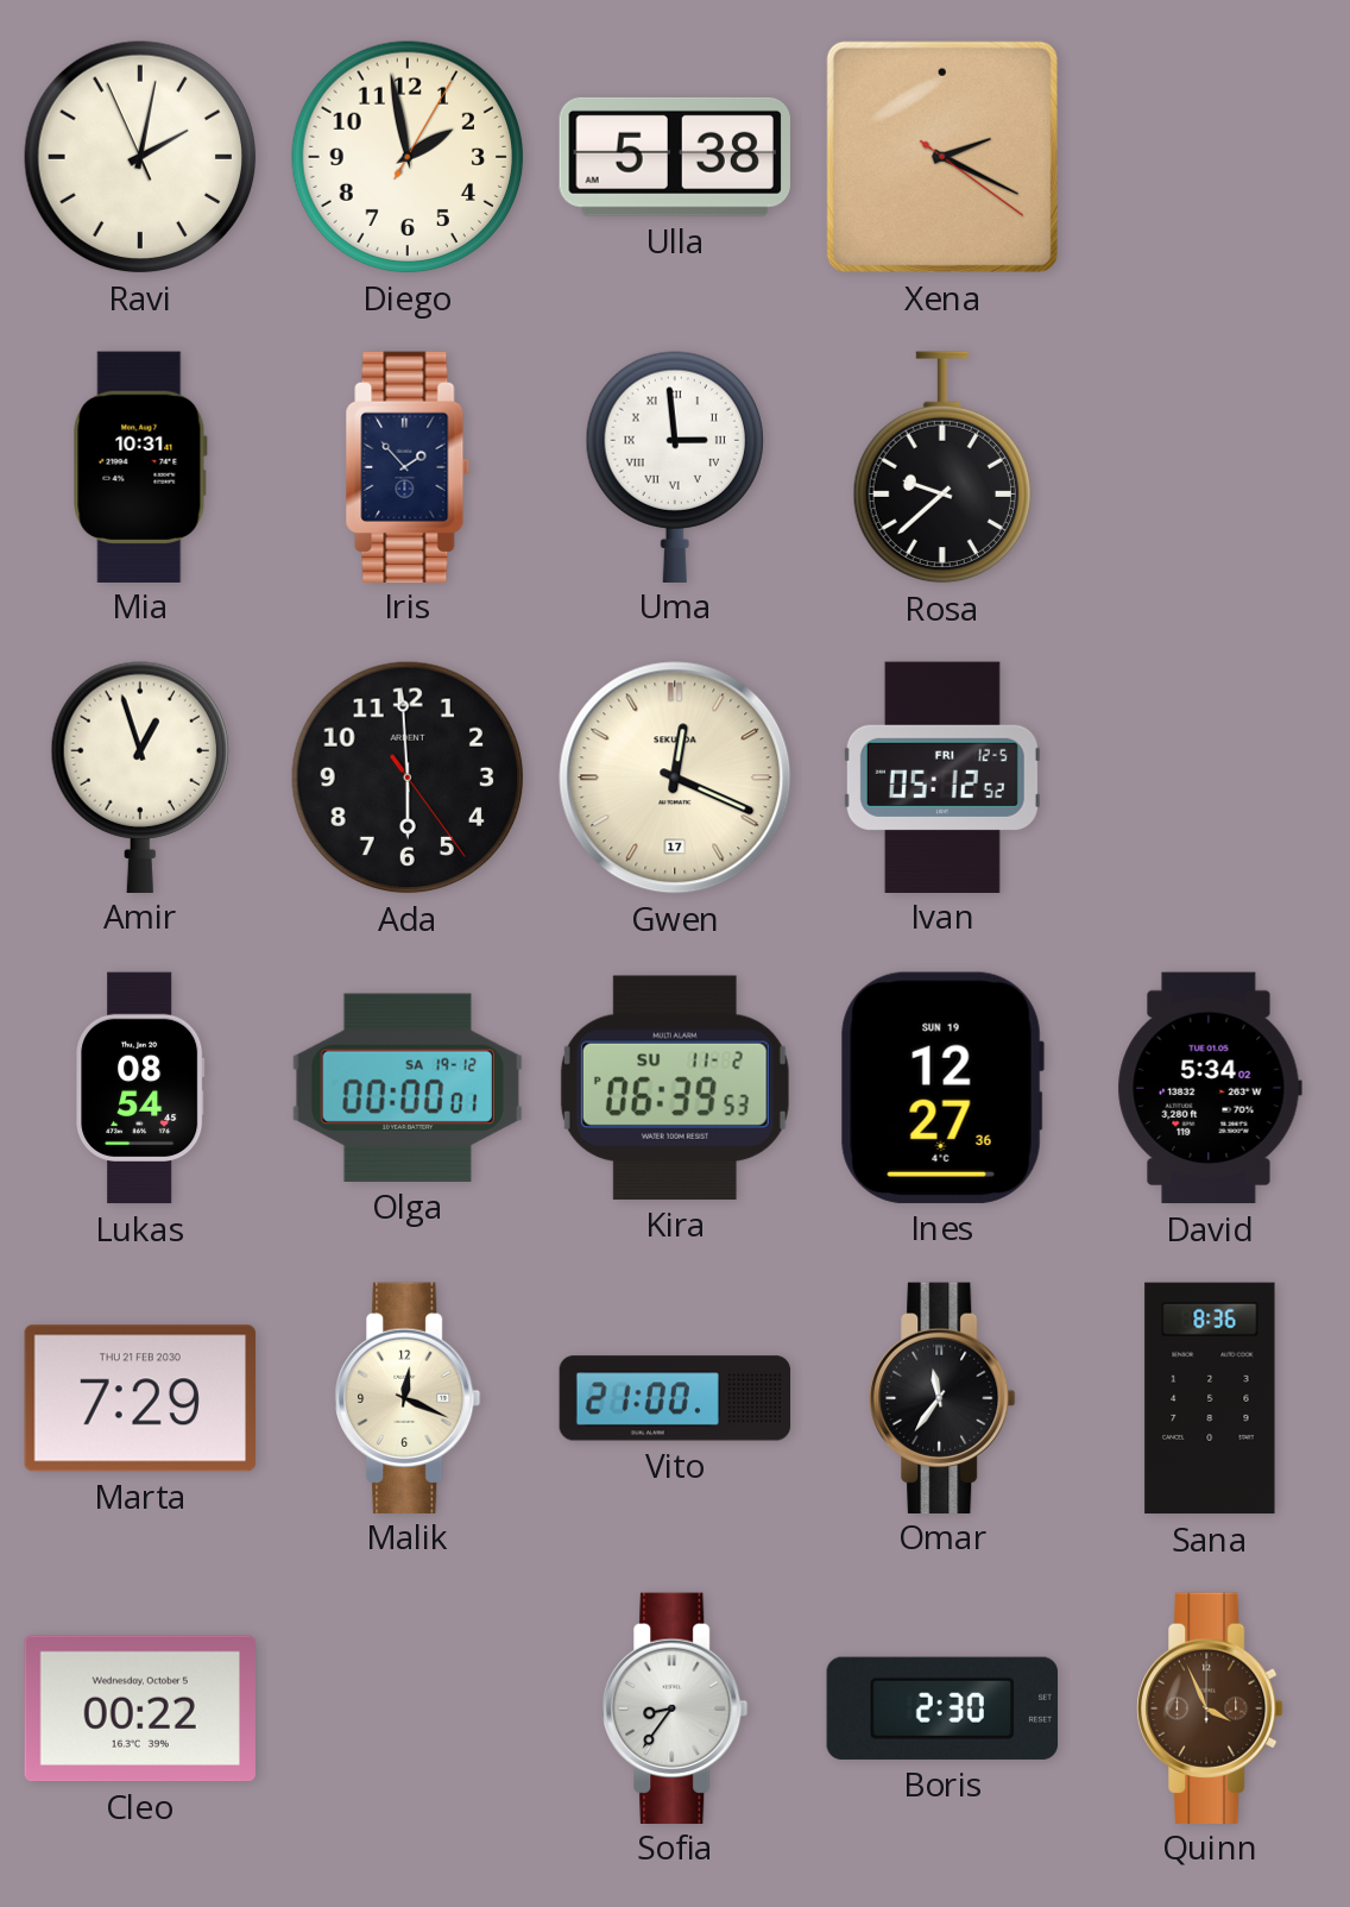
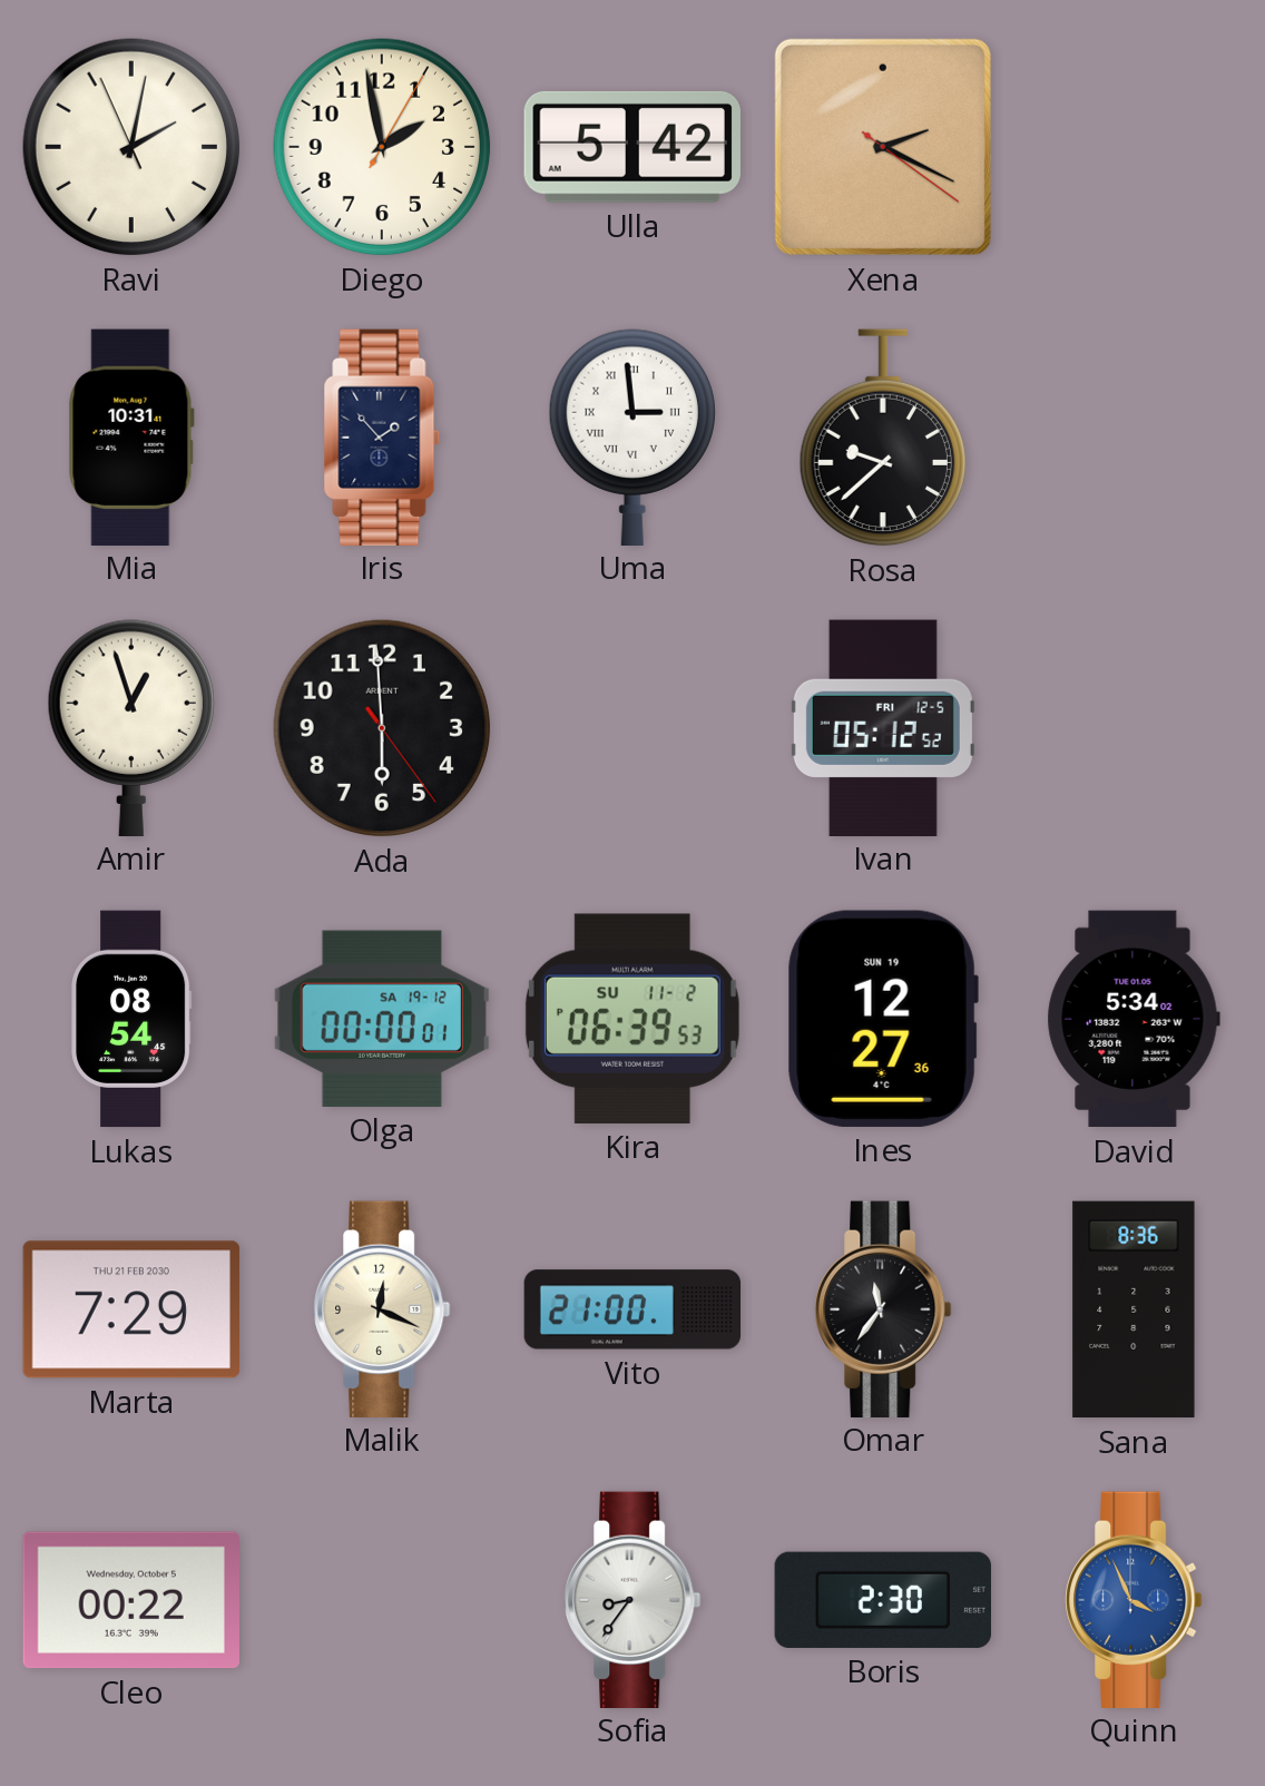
Ulla: 5:38 -> 5:42
Gwen: 12:19 -> none
Quinn dial: brown -> blue
